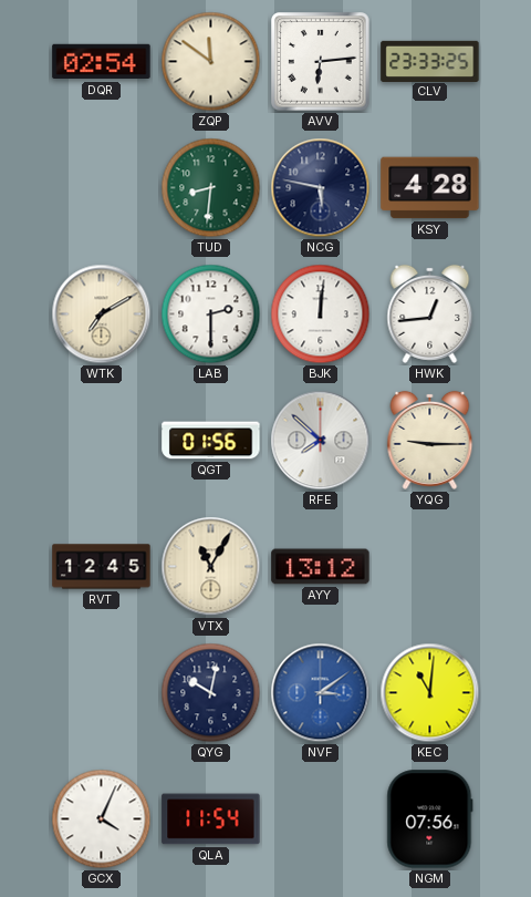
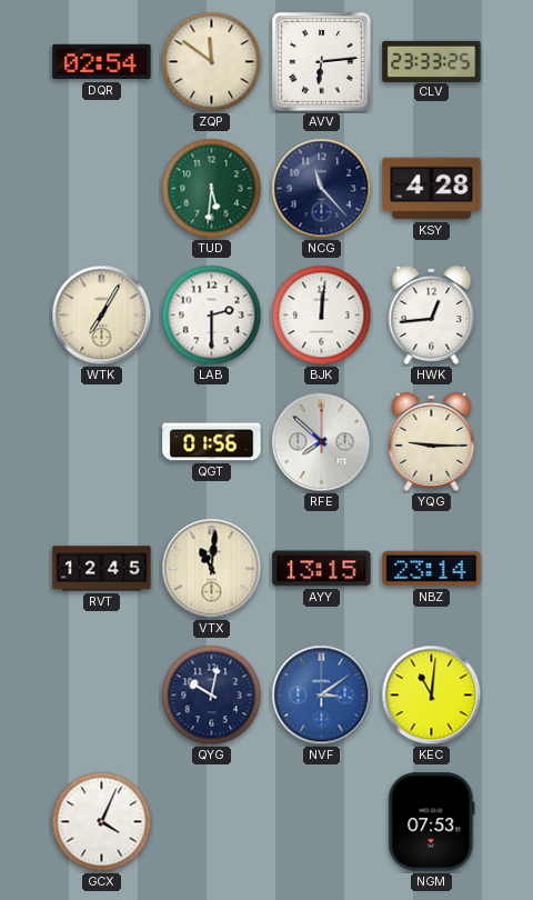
TUD: 8:31 -> 5:31
NCG: 5:47 -> 11:23
WTK: 7:10 -> 7:05
VTX: 11:05 -> 11:01
AYY: 13:12 -> 13:15
NBZ: none -> 23:14
QLA: 11:54 -> none
NGM: 07:56 -> 07:53
